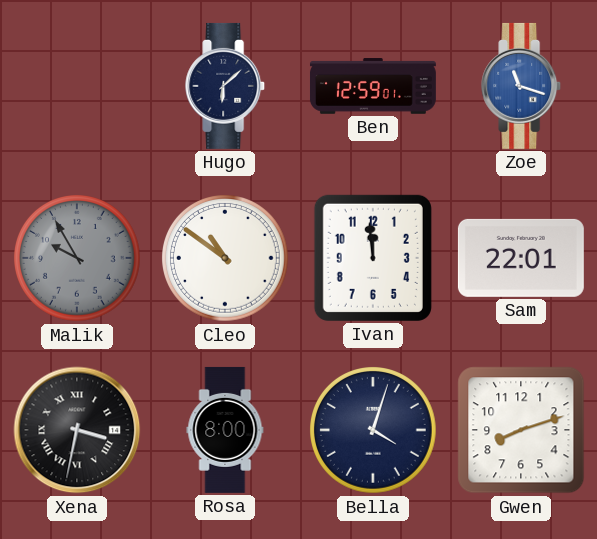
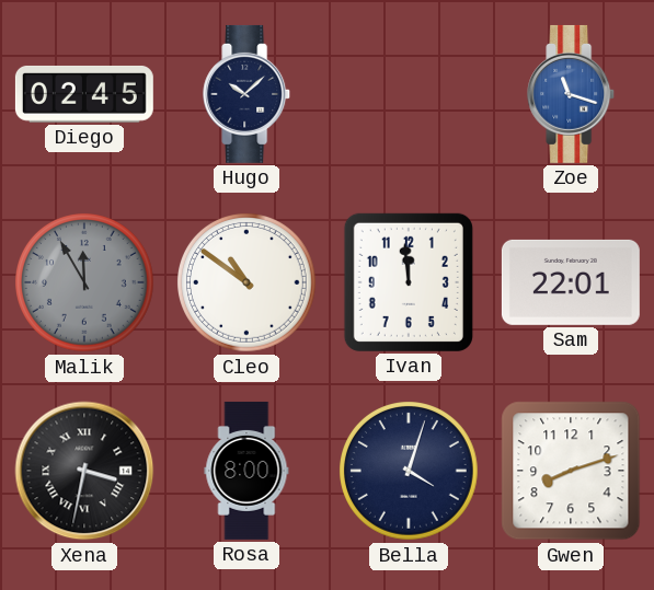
Diego: none -> 02:45
Hugo: 6:08 -> 10:08
Ben: 12:59 -> none
Malik: 9:55 -> 11:55
